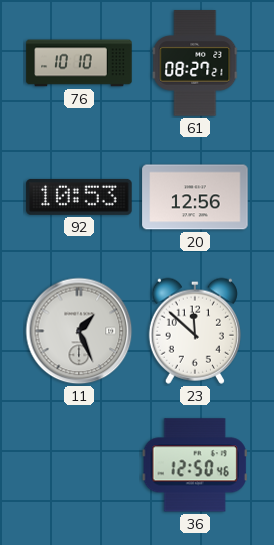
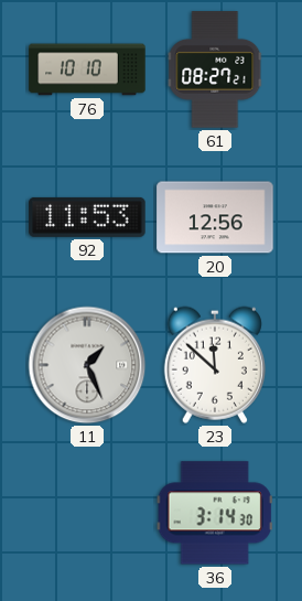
92: 10:53 -> 11:53
36: 12:50 -> 3:14
